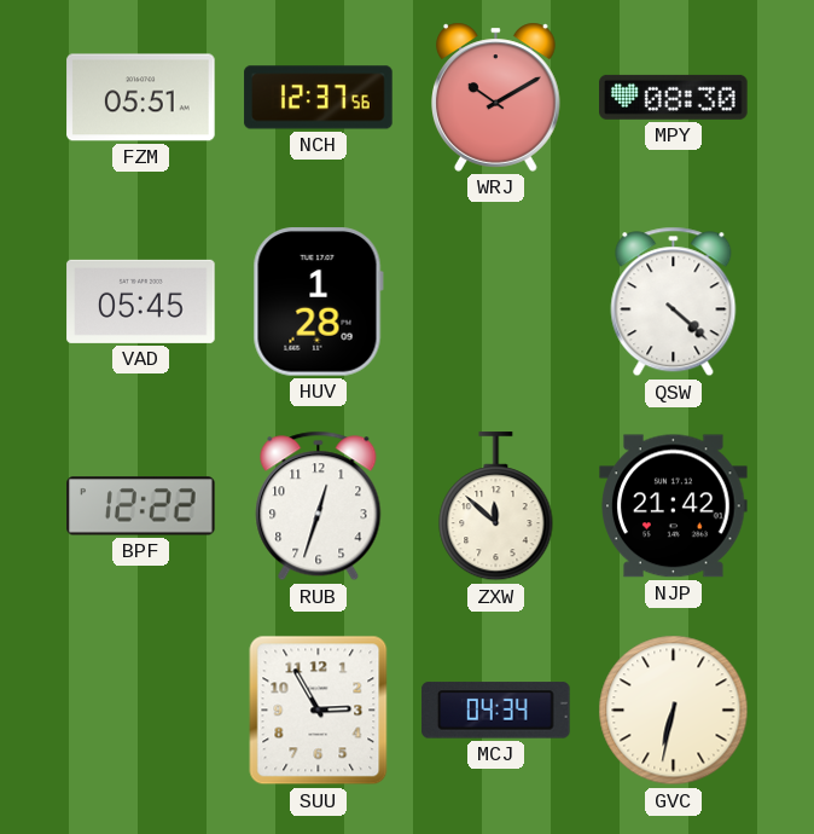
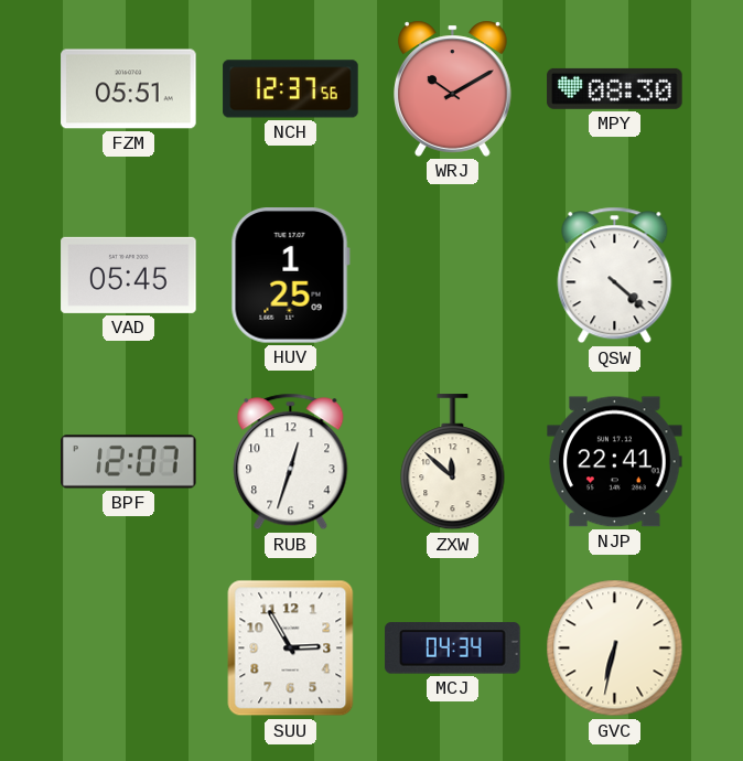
HUV: 1:28 -> 1:25
BPF: 12:22 -> 12:07
NJP: 21:42 -> 22:41
